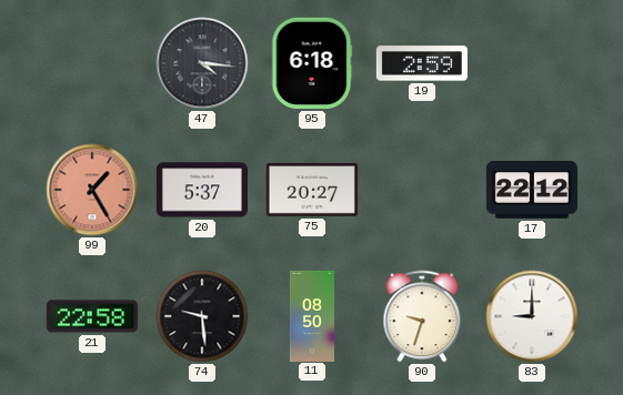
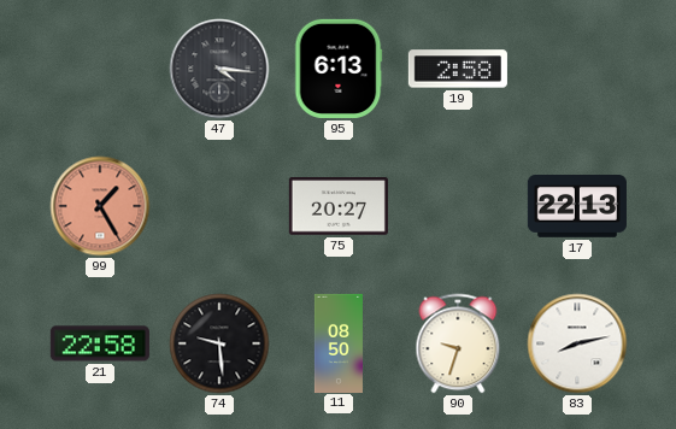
95: 6:18 -> 6:13
19: 2:59 -> 2:58
20: 5:37 -> none
17: 22:12 -> 22:13
83: 9:00 -> 8:13
